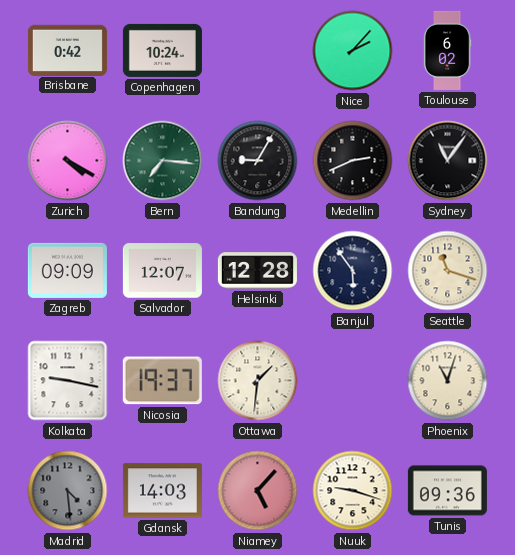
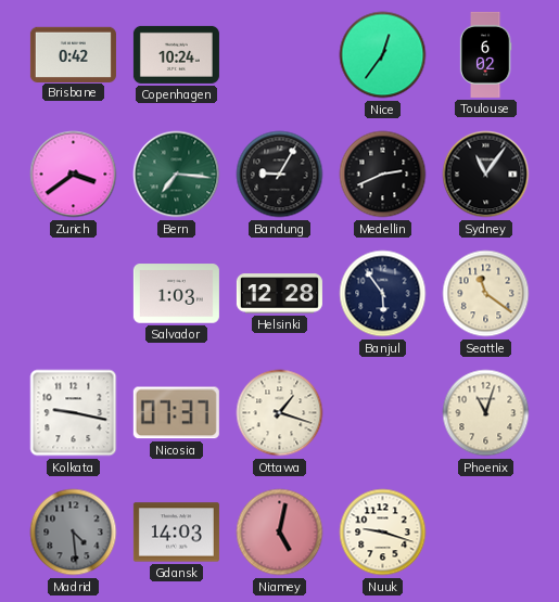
Nice: 2:07 -> 12:36
Zurich: 4:20 -> 3:39
Zagreb: 09:09 -> none
Salvador: 12:07 -> 1:03
Seattle: 11:18 -> 11:21
Nicosia: 19:37 -> 07:37
Ottawa: 1:31 -> 1:18
Niamey: 5:07 -> 5:02
Tunis: 09:36 -> none
